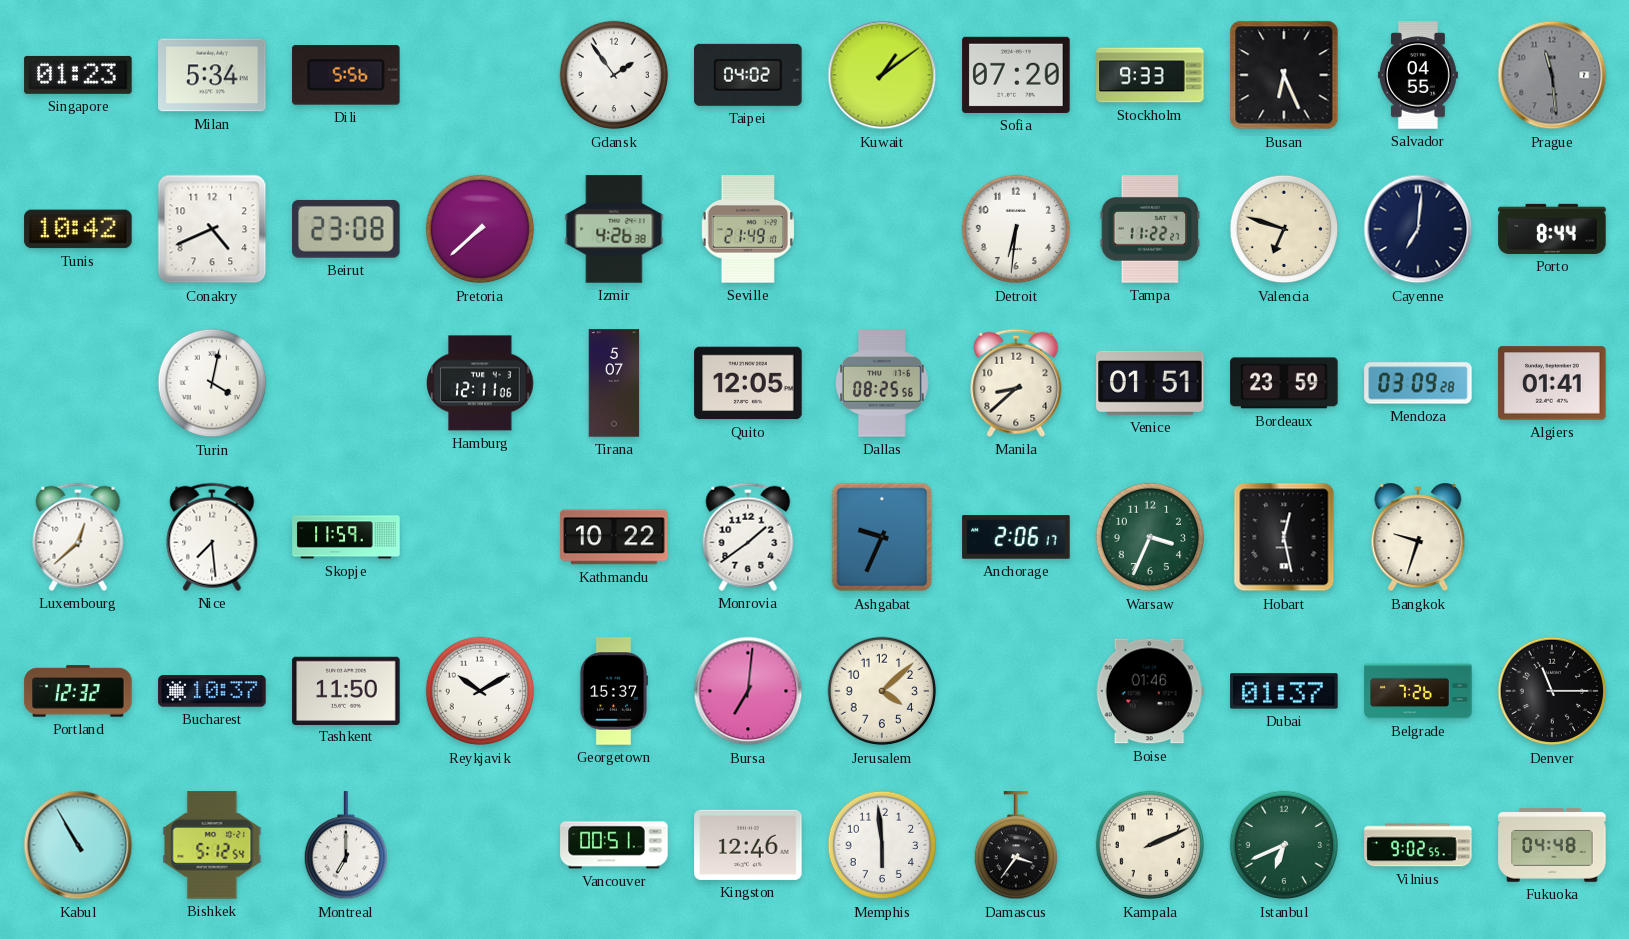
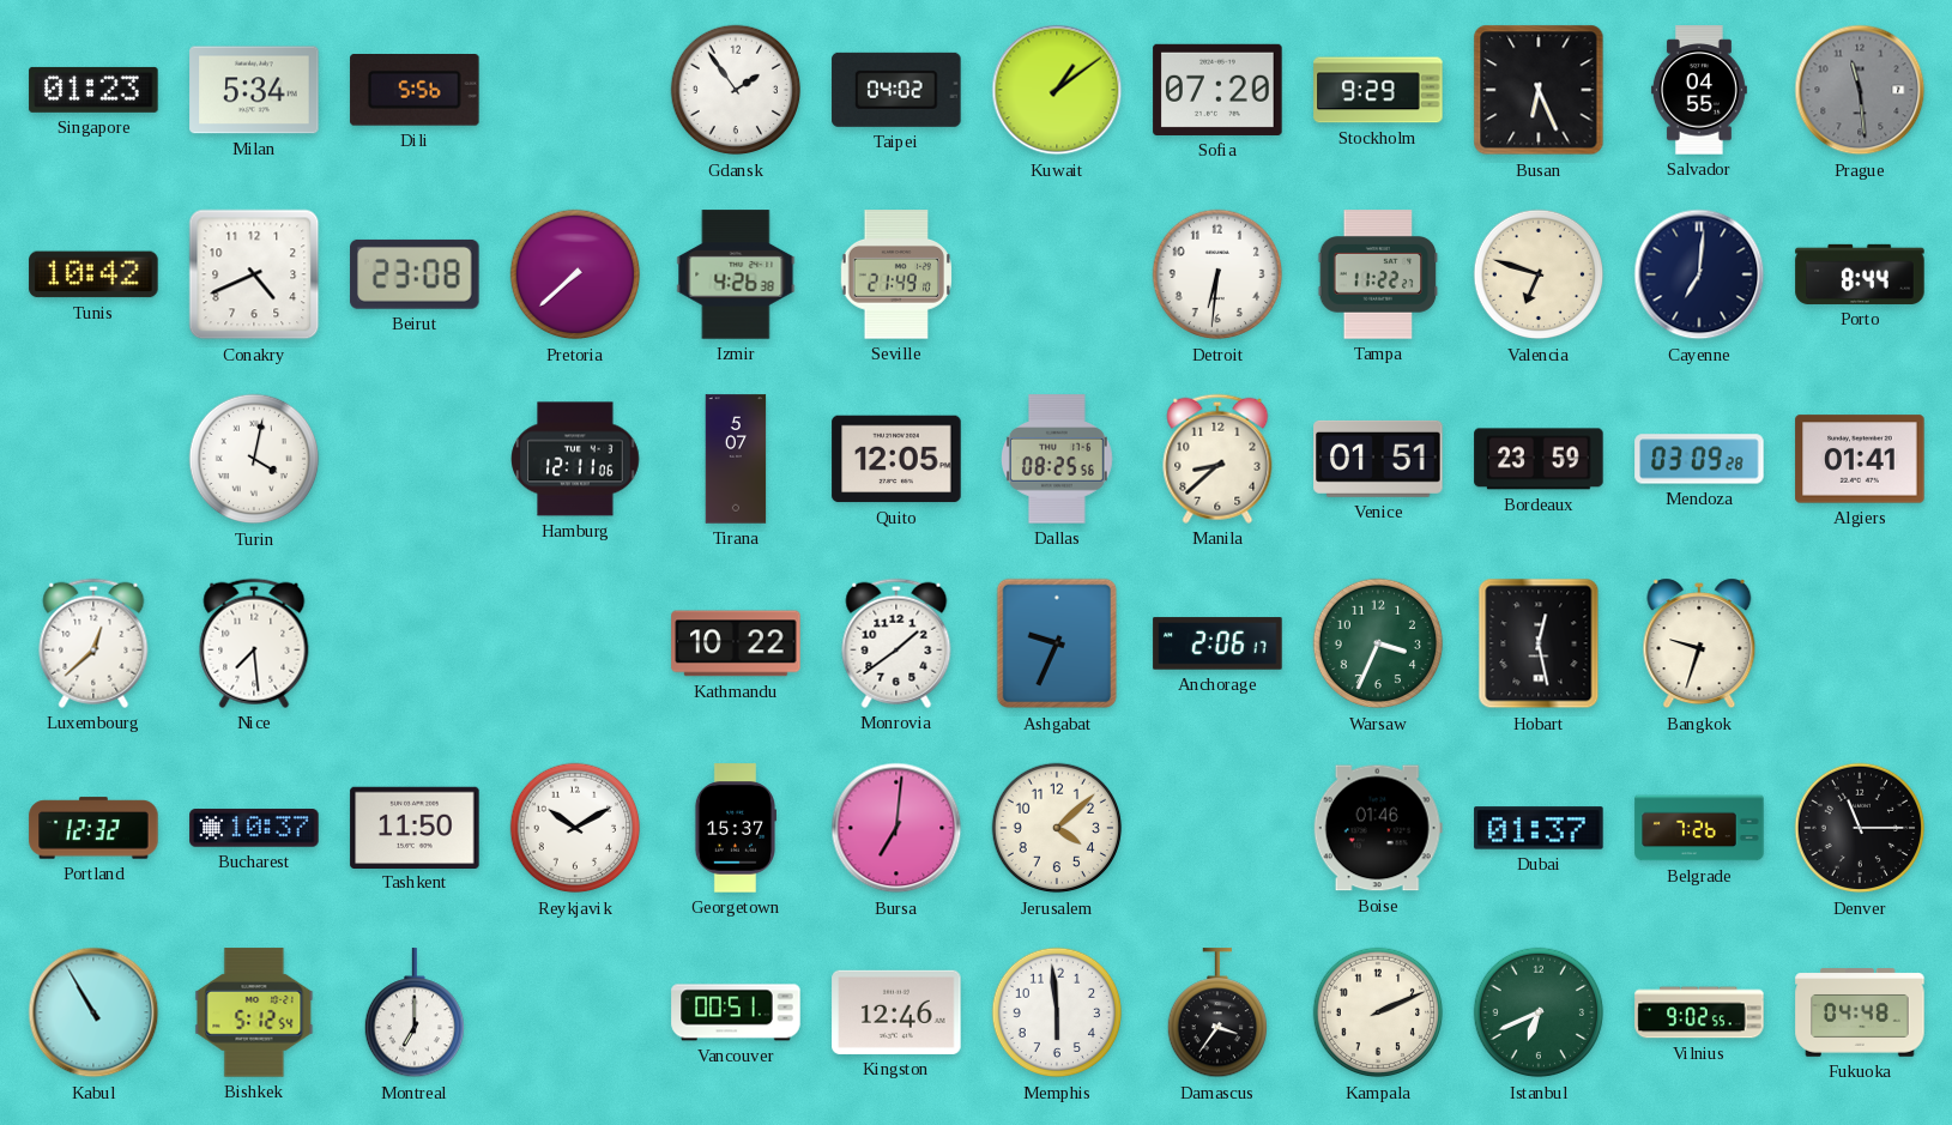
Stockholm: 9:33 -> 9:29
Skopje: 11:59 -> none
